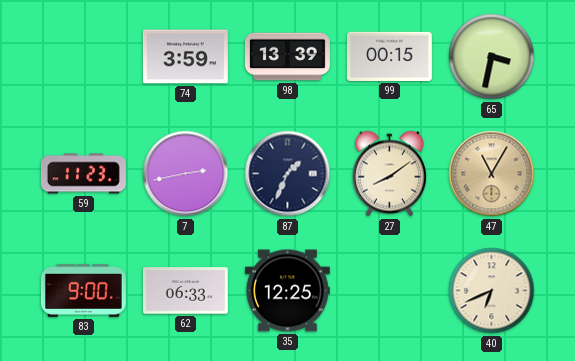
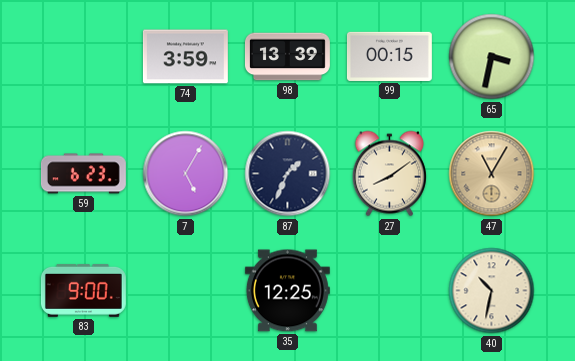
59: 11:23 -> 6:23
7: 2:43 -> 5:05
62: 06:33 -> none
40: 6:41 -> 10:32
